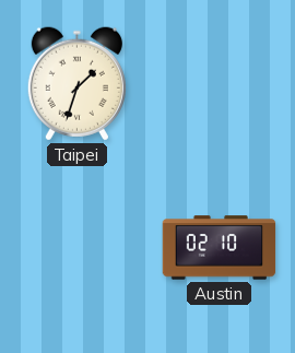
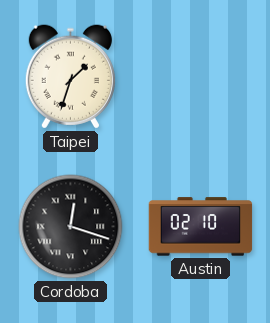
Cordoba: none -> 12:18
